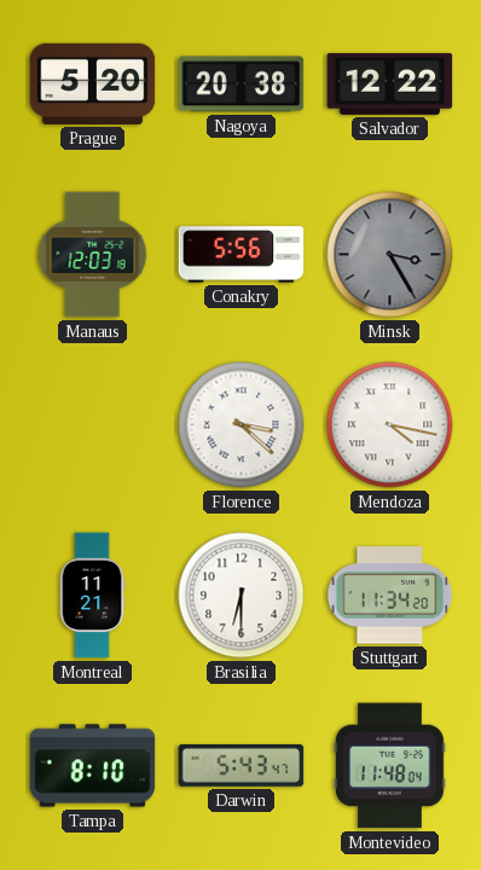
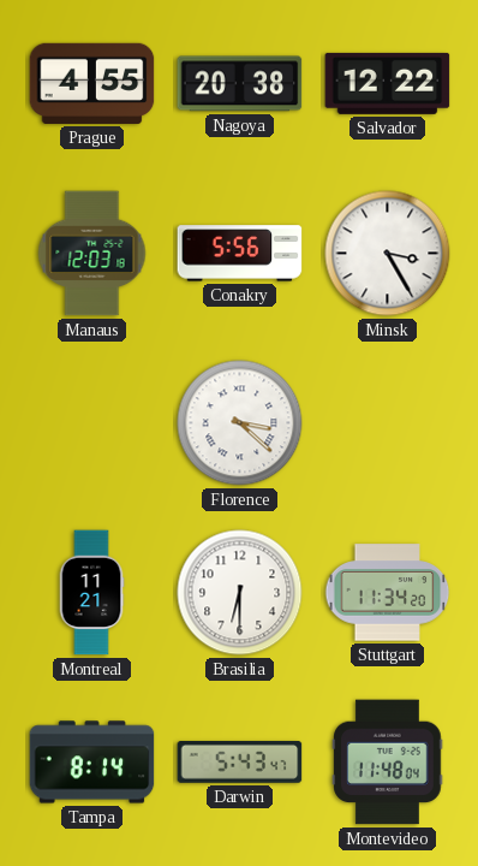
Prague: 5:20 -> 4:55
Minsk dial: grey -> white
Mendoza: 4:17 -> none
Tampa: 8:10 -> 8:14
